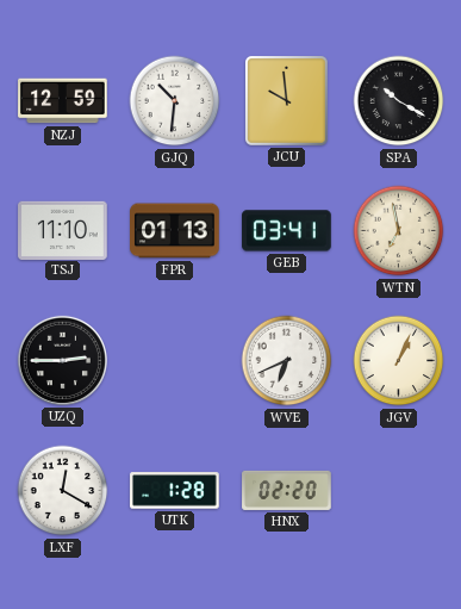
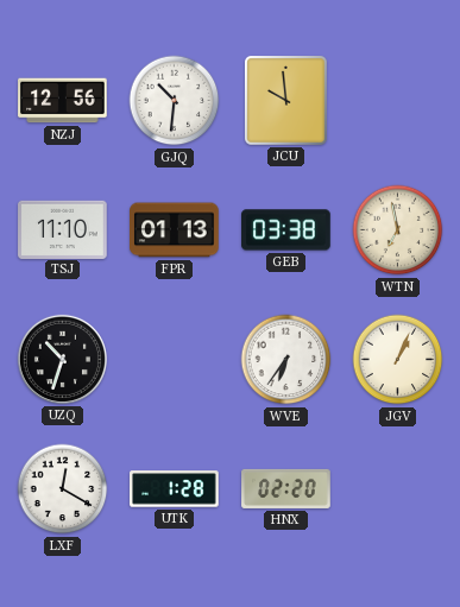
NZJ: 12:59 -> 12:56
SPA: 10:20 -> none
GEB: 03:41 -> 03:38
UZQ: 2:45 -> 10:33
WVE: 6:41 -> 6:36
